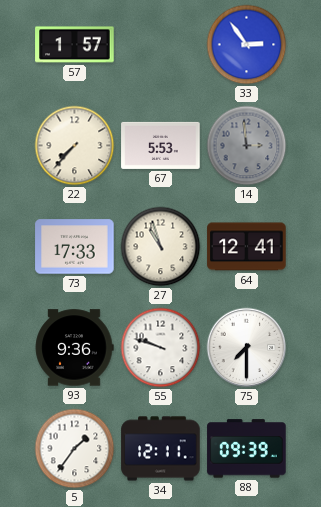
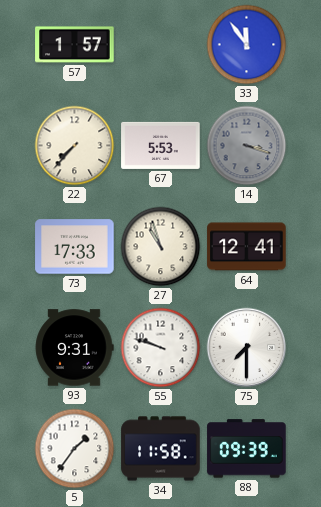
33: 2:54 -> 11:54
14: 2:59 -> 3:18
93: 9:36 -> 9:31
34: 12:11 -> 11:58
